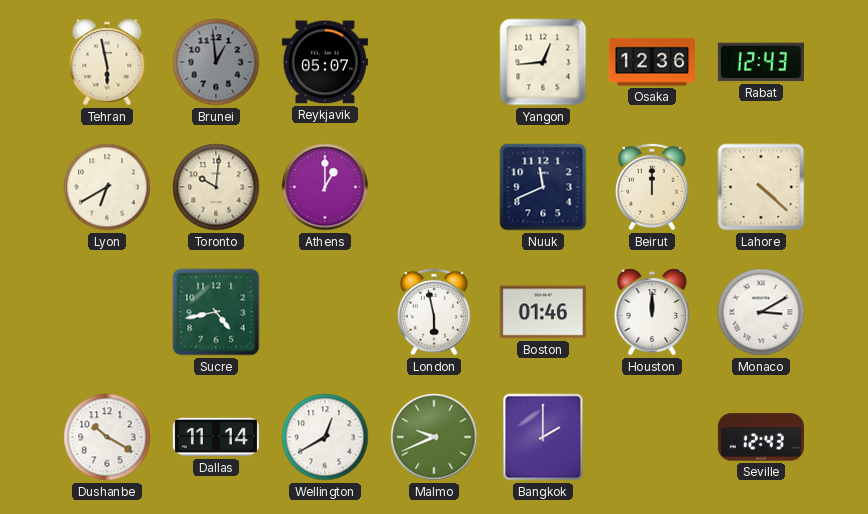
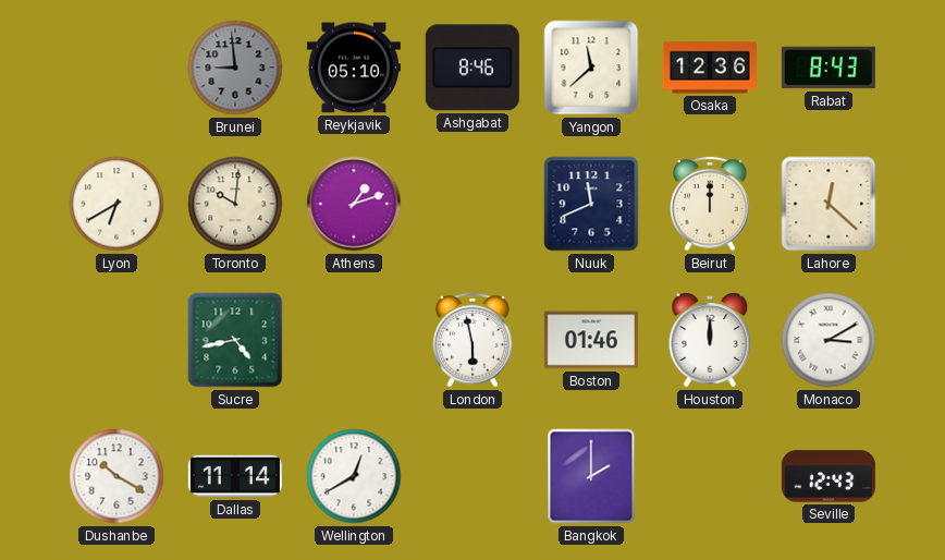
Tehran: 5:58 -> none
Brunei: 12:59 -> 8:59
Reykjavik: 05:07 -> 05:10
Ashgabat: none -> 8:46
Yangon: 12:44 -> 11:38
Rabat: 12:43 -> 8:43
Athens: 1:00 -> 1:12
Lahore: 4:22 -> 12:22
Malmo: 9:41 -> none
